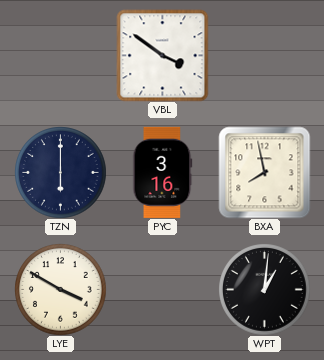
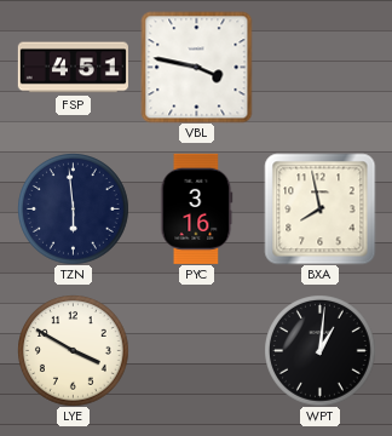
FSP: none -> 4:51
VBL: 3:51 -> 3:47
TZN: 6:00 -> 5:59
